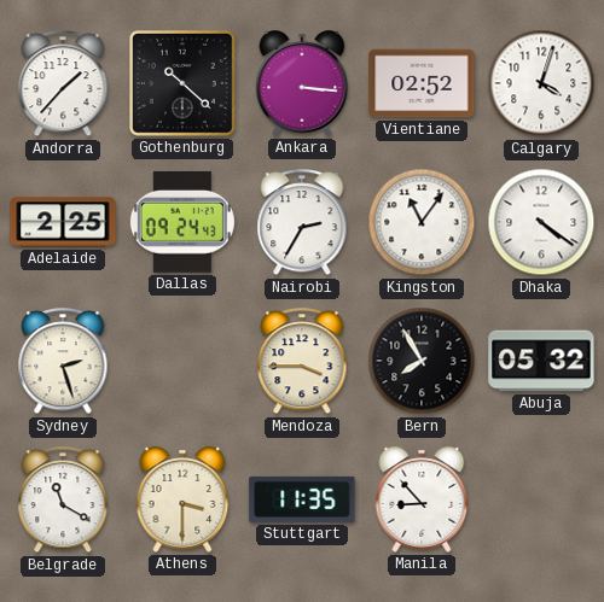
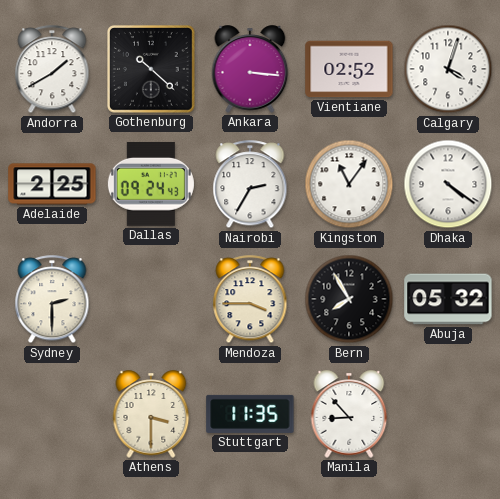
Andorra: 1:37 -> 1:40
Sydney: 2:27 -> 2:30
Belgrade: 11:20 -> none
